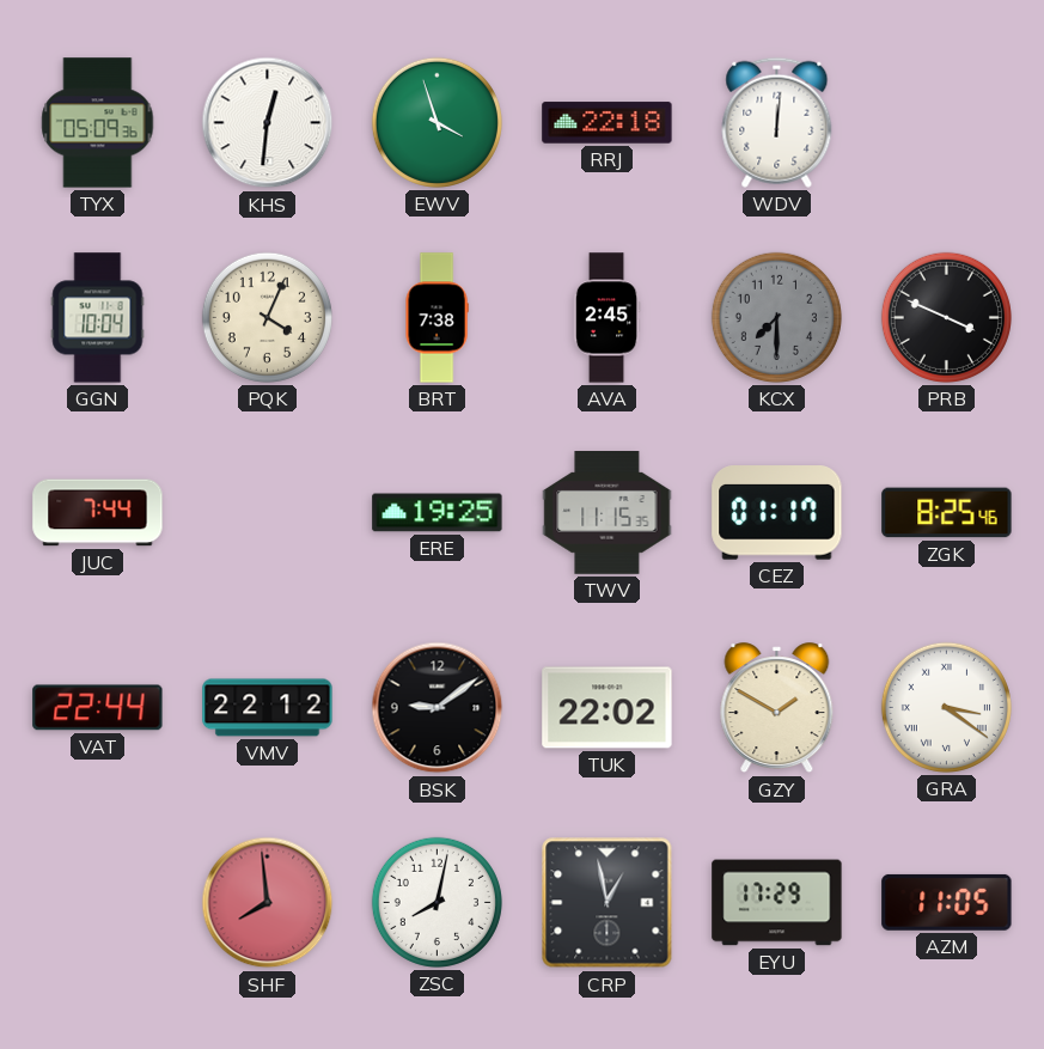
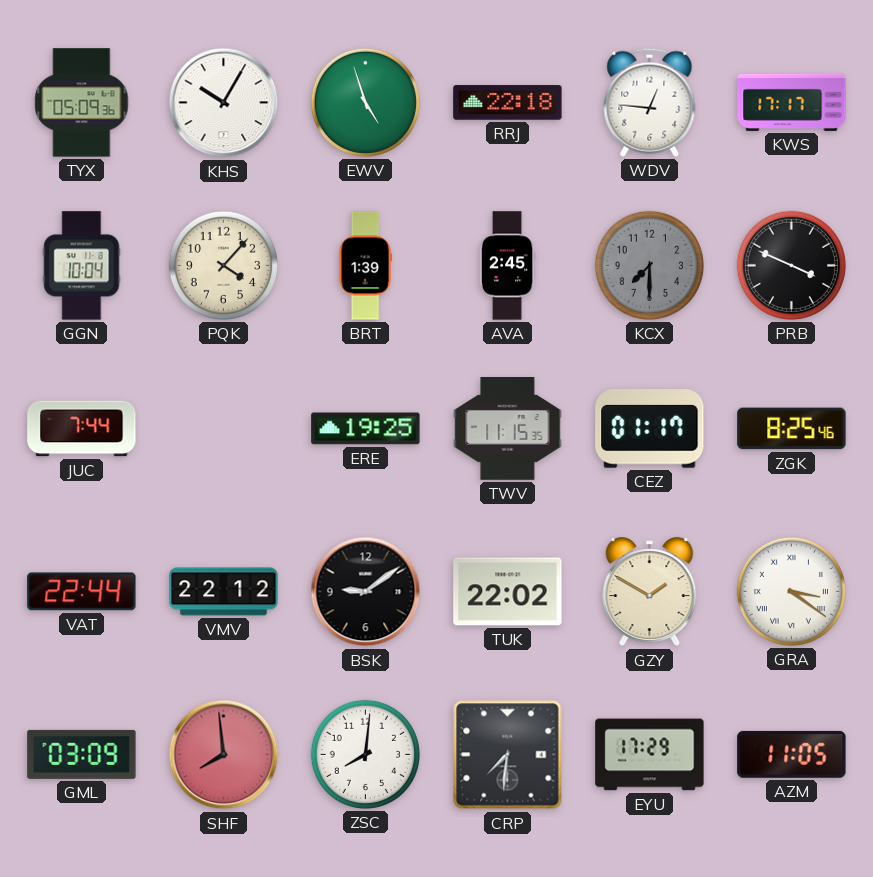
KHS: 12:31 -> 10:05
EWV: 3:57 -> 4:57
WDV: 12:01 -> 12:46
KWS: none -> 17:17
PQK: 4:04 -> 4:07
BRT: 7:38 -> 1:39
GML: none -> 03:09
ZSC: 8:02 -> 8:01
CRP: 12:58 -> 7:31
